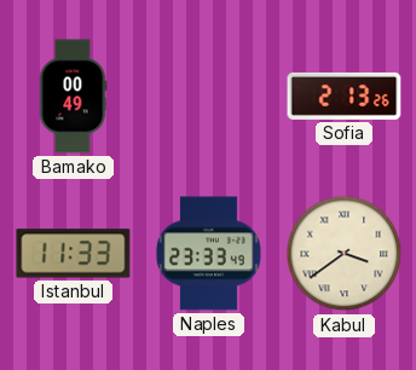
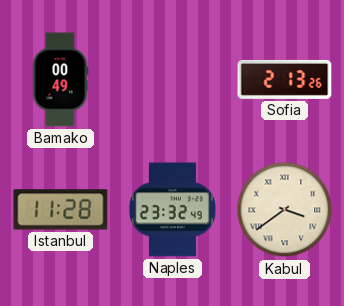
Istanbul: 11:33 -> 11:28
Naples: 23:33 -> 23:32
